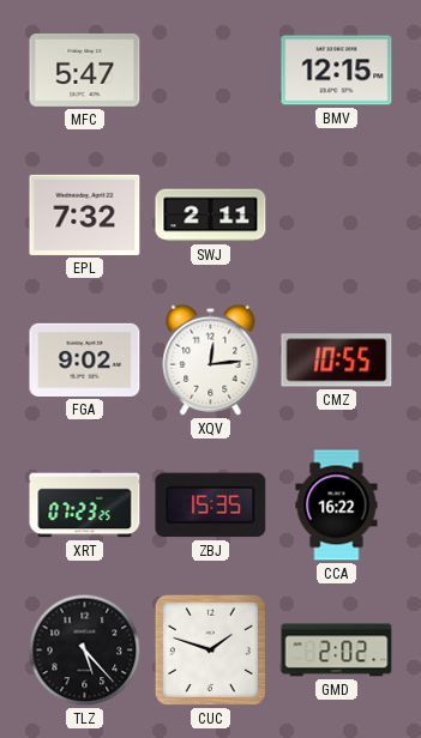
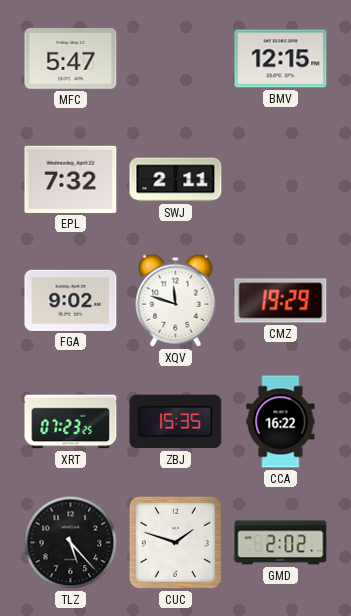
XQV: 12:14 -> 11:48
CMZ: 10:55 -> 19:29
